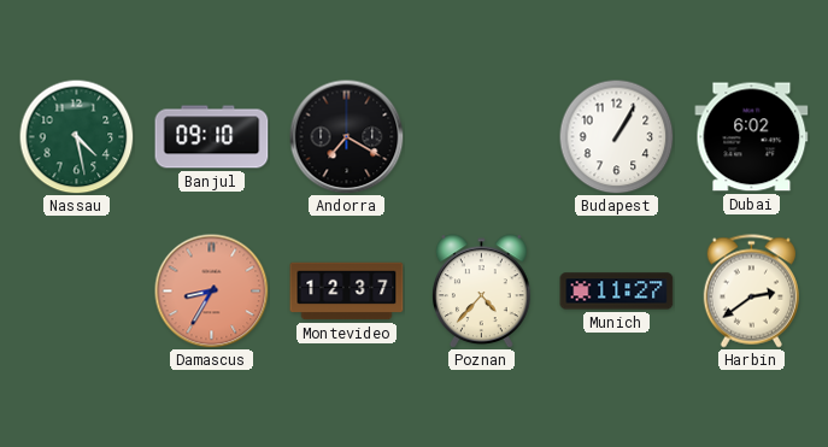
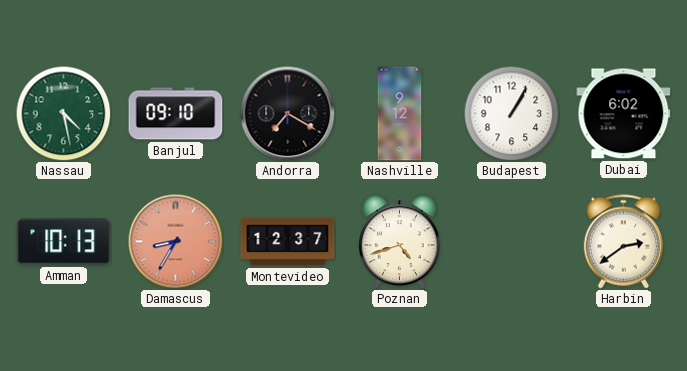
Nashville: none -> 9:12
Amman: none -> 10:13
Poznan: 4:37 -> 4:42
Munich: 11:27 -> none
